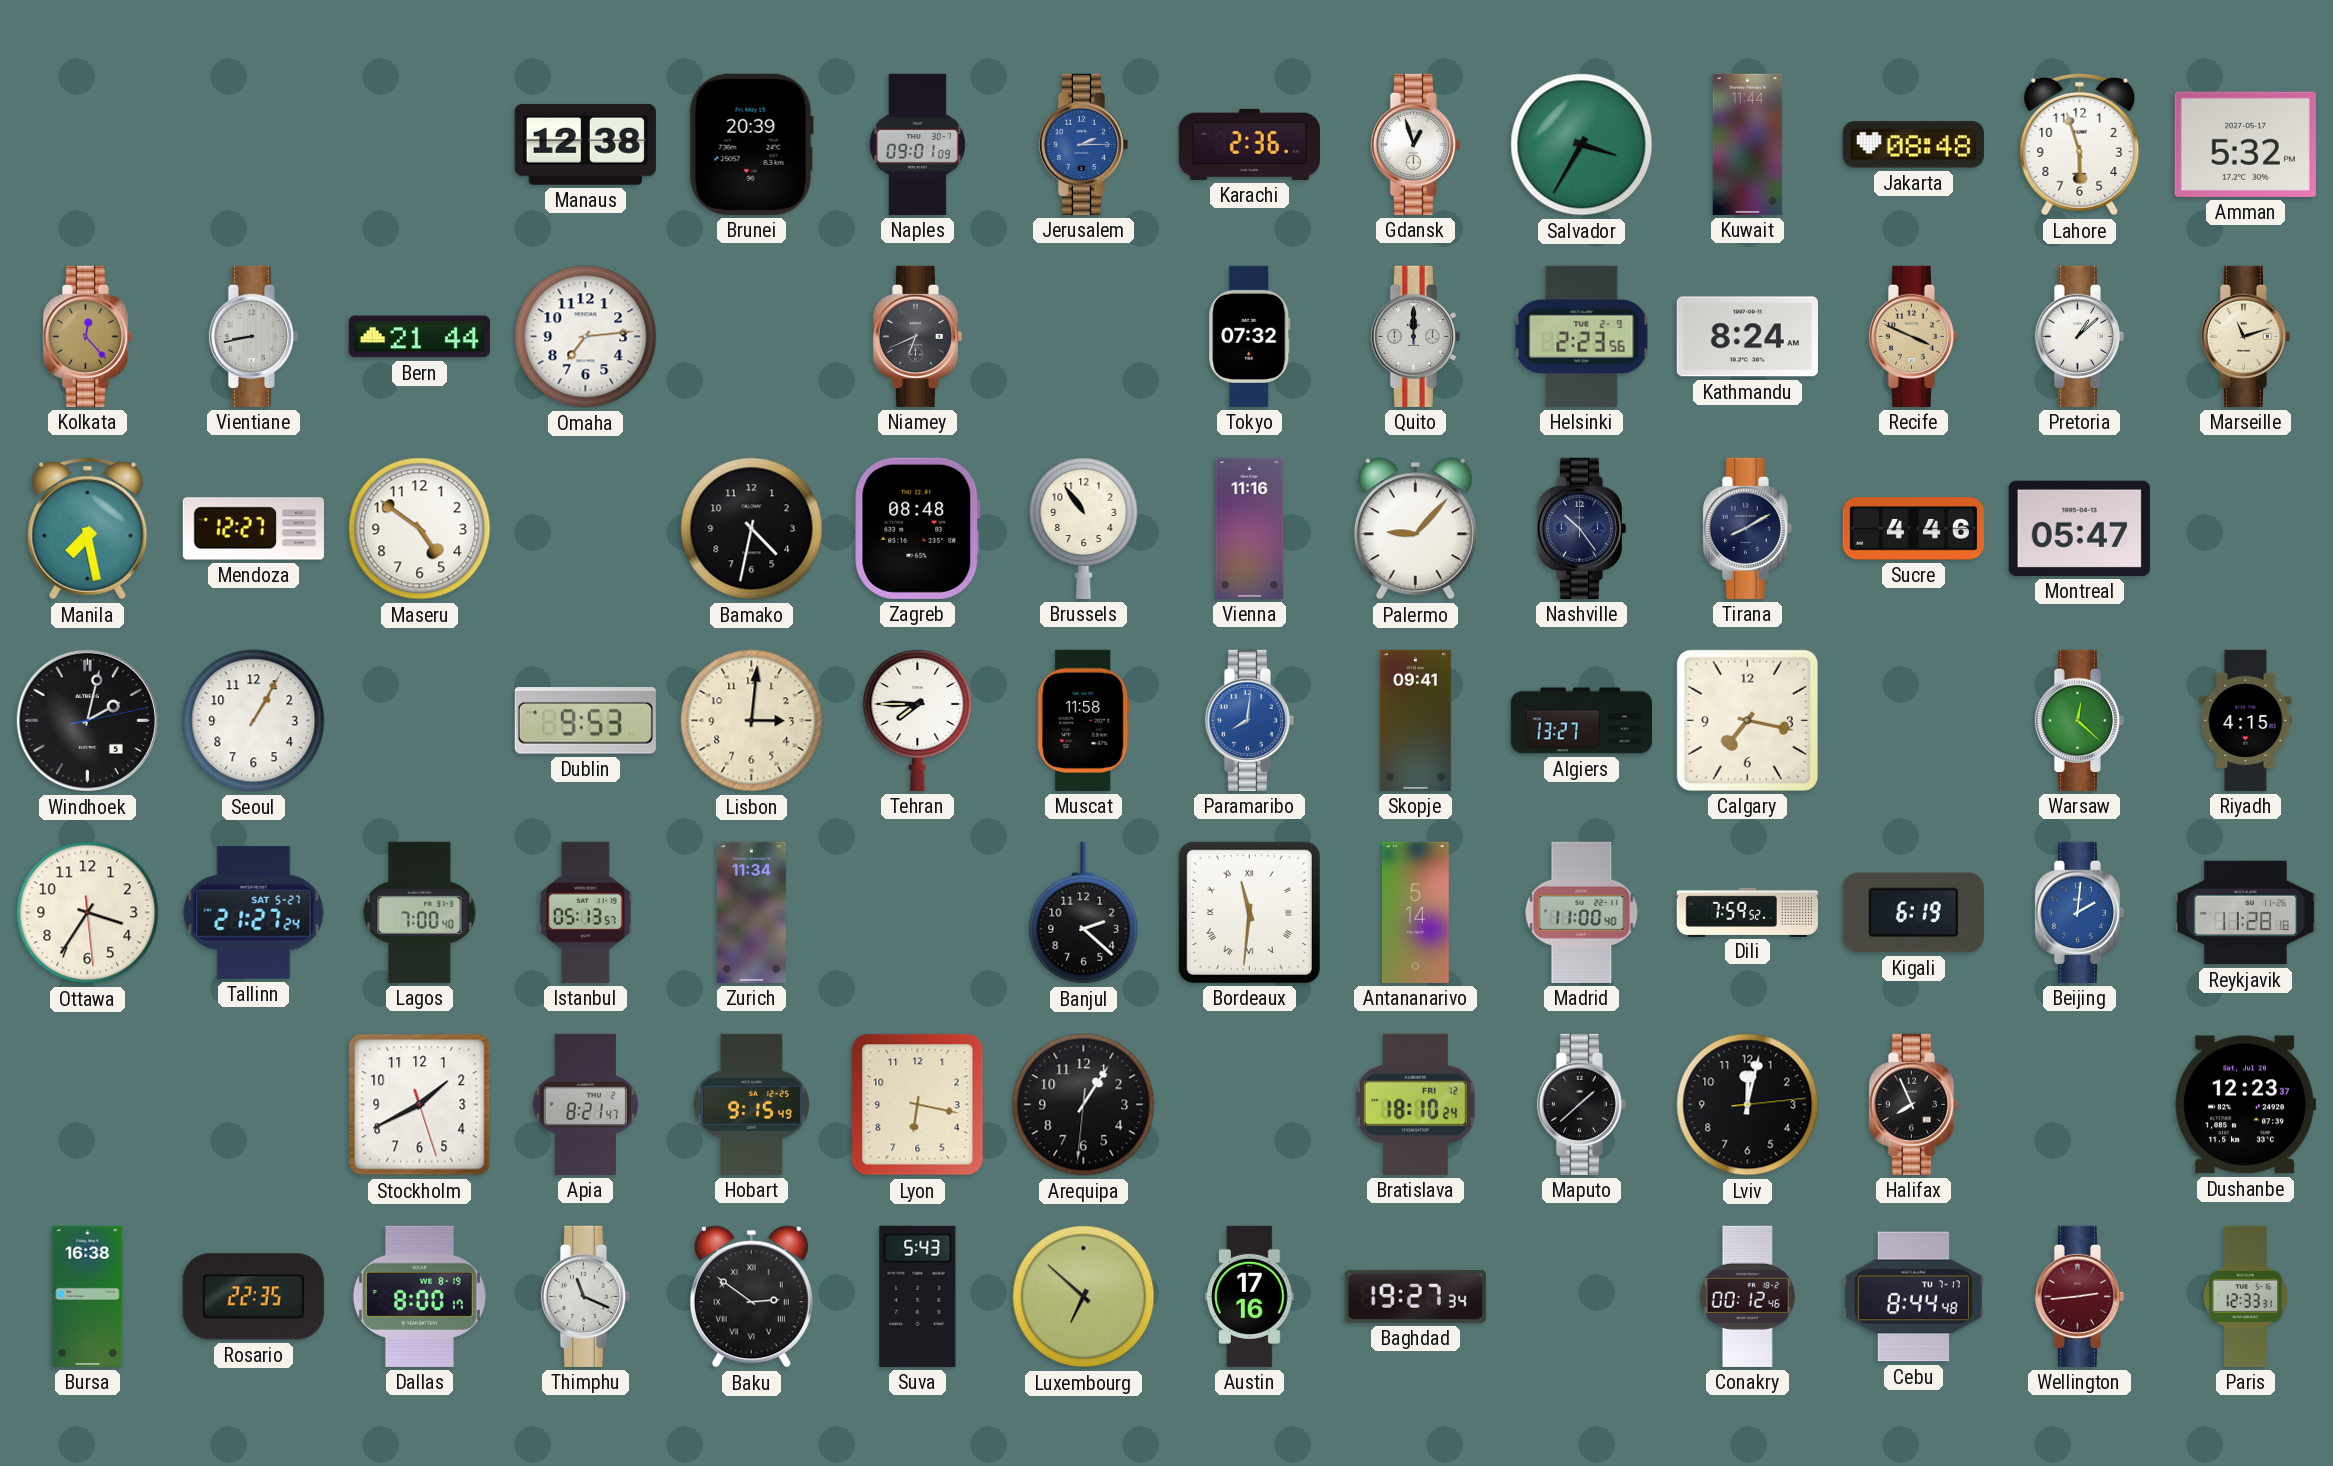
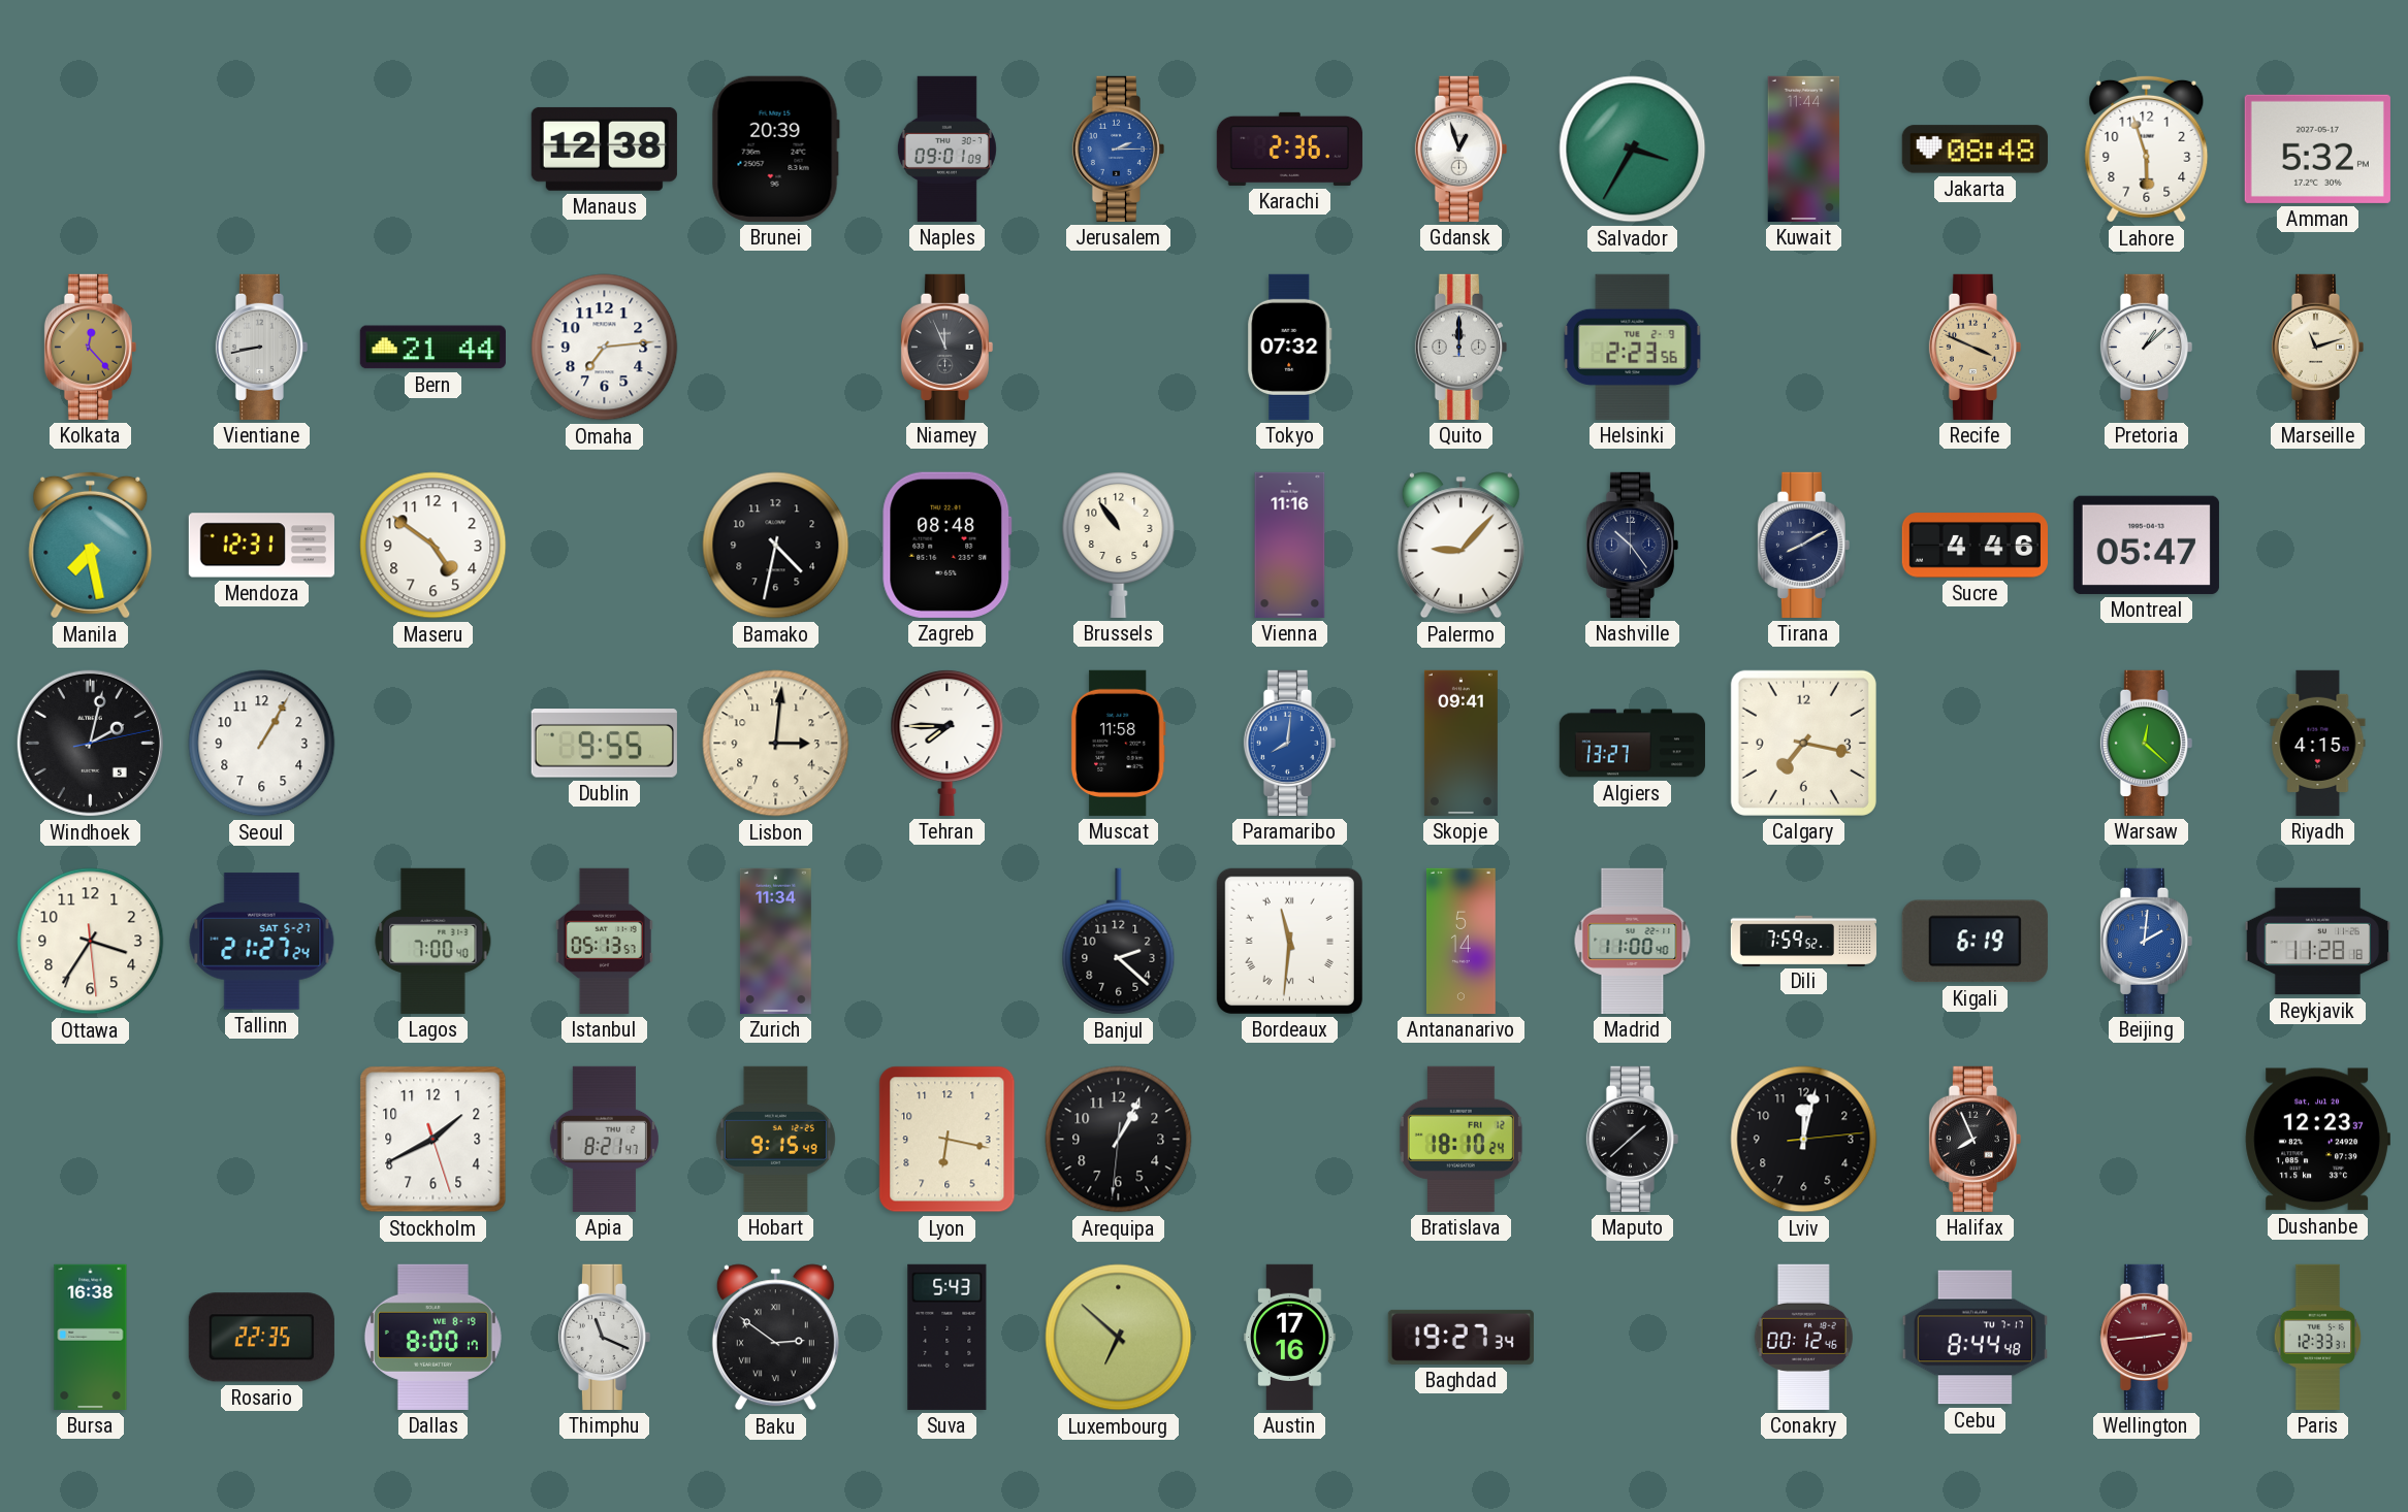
Niamey: 6:41 -> 11:56
Kathmandu: 8:24 -> none
Mendoza: 12:27 -> 12:31
Dublin: 9:53 -> 9:55
Arequipa: 1:05 -> 1:04
